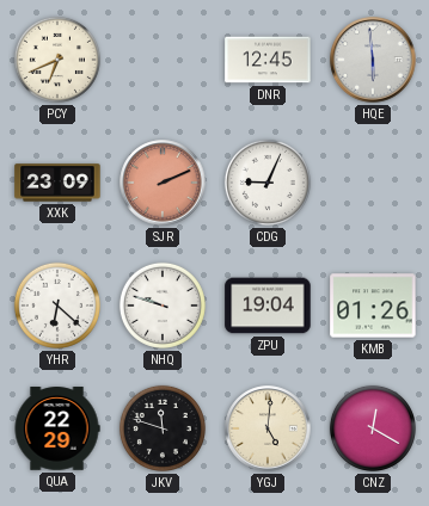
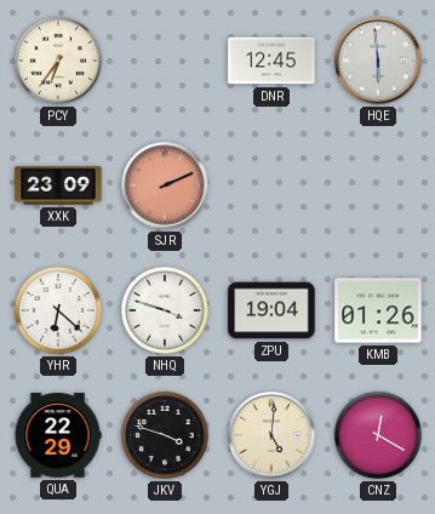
PCY: 6:41 -> 6:36
CDG: 9:04 -> none
NHQ: 9:48 -> 3:48
JKV: 11:48 -> 3:48
